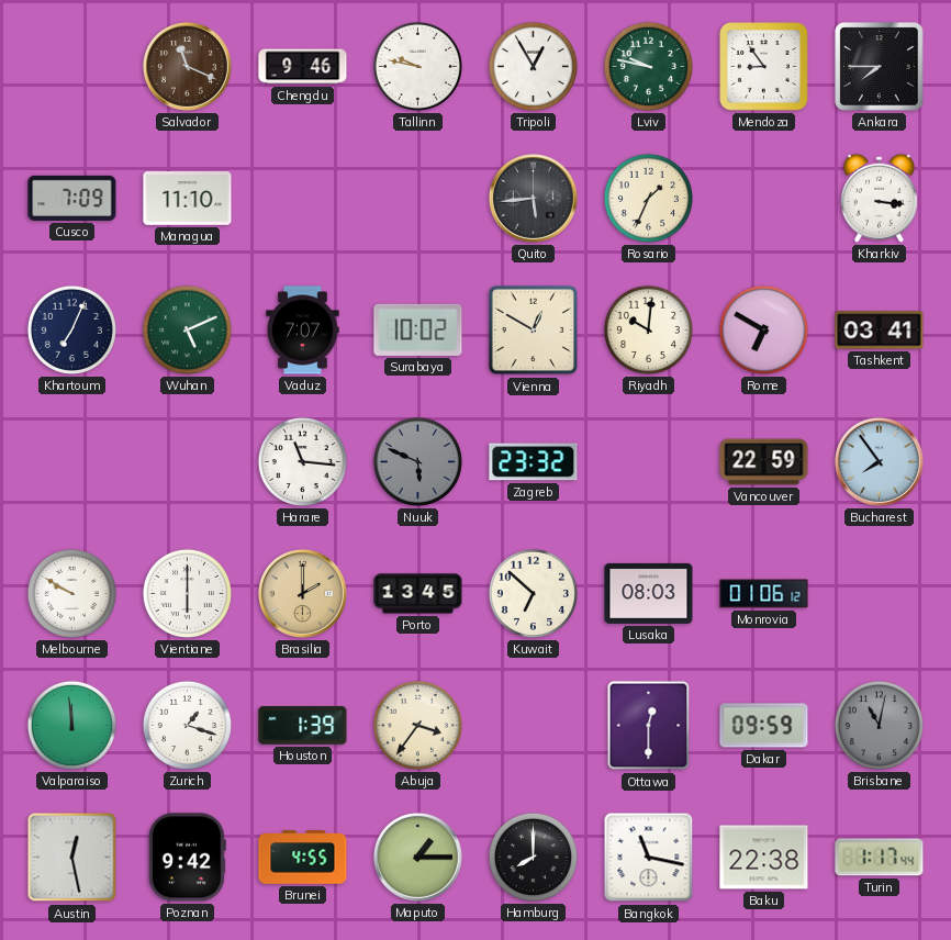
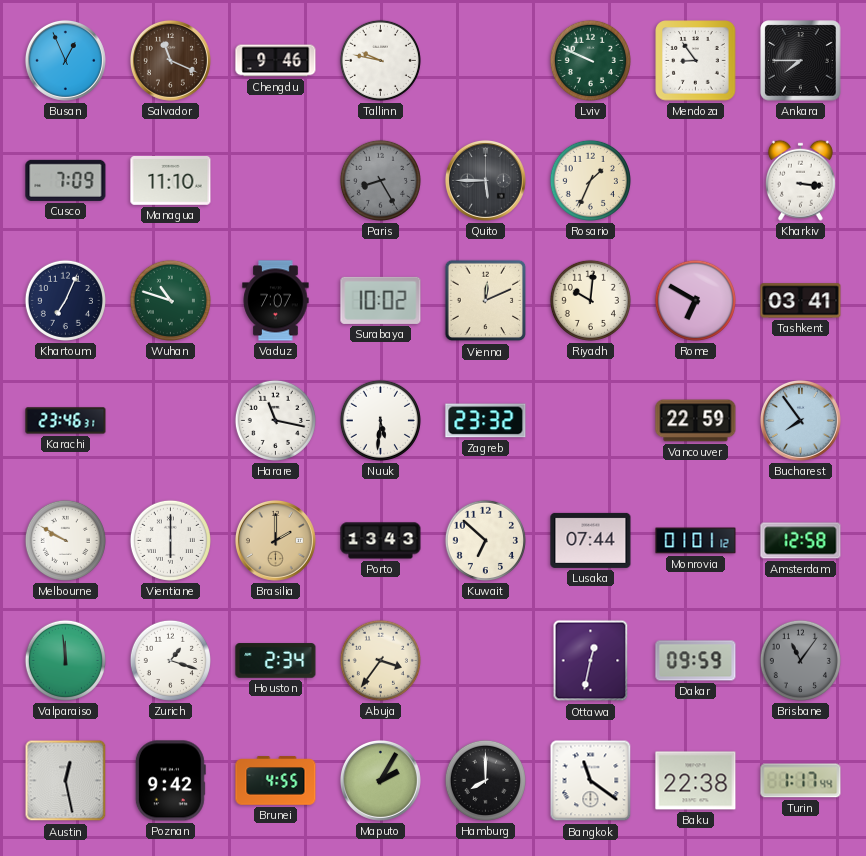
Busan: none -> 12:56
Tripoli: 12:55 -> none
Lviv: 9:47 -> 9:49
Paris: none -> 8:25
Quito: 5:44 -> 5:45
Wuhan: 5:11 -> 10:48
Vienna: 12:50 -> 12:11
Karachi: none -> 23:46
Harare: 11:16 -> 11:17
Nuuk: 5:49 -> 5:31
Nuuk dial: grey -> white
Porto: 13:45 -> 13:43
Lusaka: 08:03 -> 07:44
Monrovia: 01:06 -> 01:01
Amsterdam: none -> 12:58
Houston: 1:39 -> 2:34
Ottawa: 12:30 -> 12:32
Brisbane: 11:02 -> 11:06
Maputo: 1:15 -> 2:05
Bangkok: 11:17 -> 11:21
